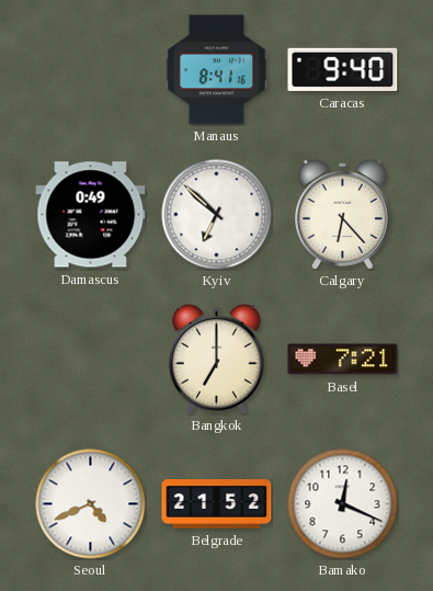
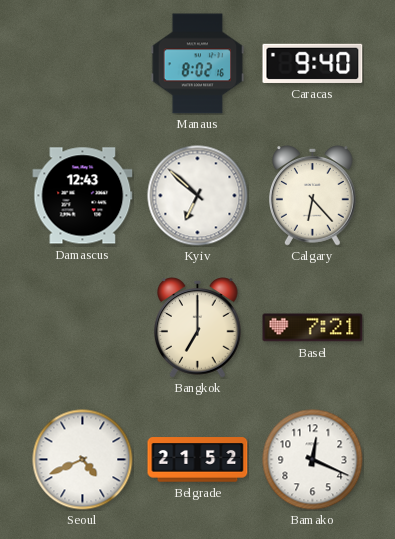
Manaus: 8:41 -> 8:02
Damascus: 0:49 -> 12:43
